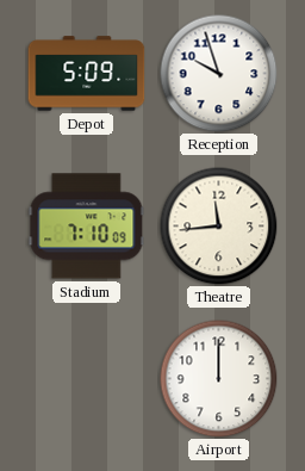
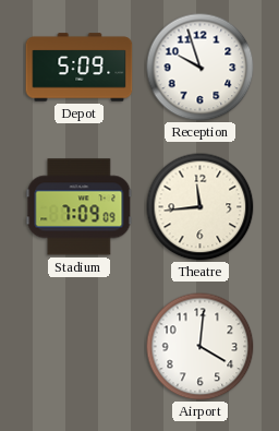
Stadium: 7:10 -> 7:09
Airport: 12:00 -> 4:01
